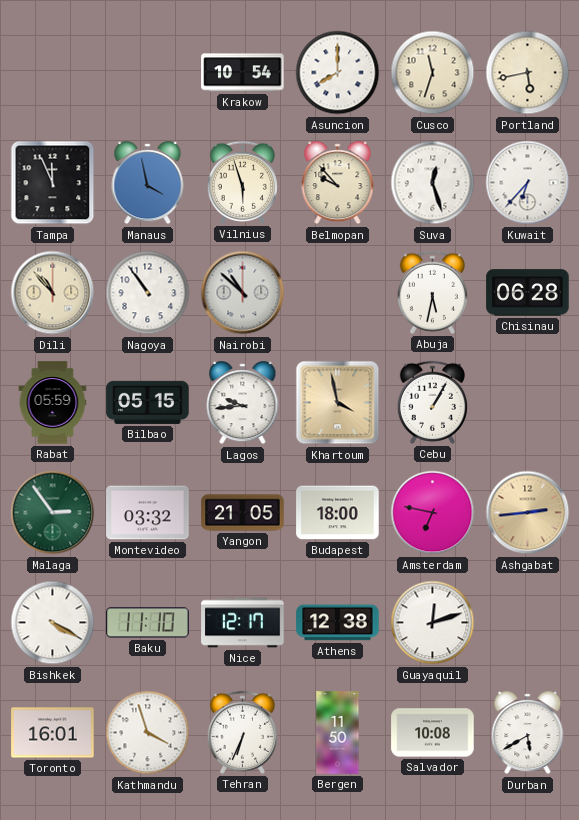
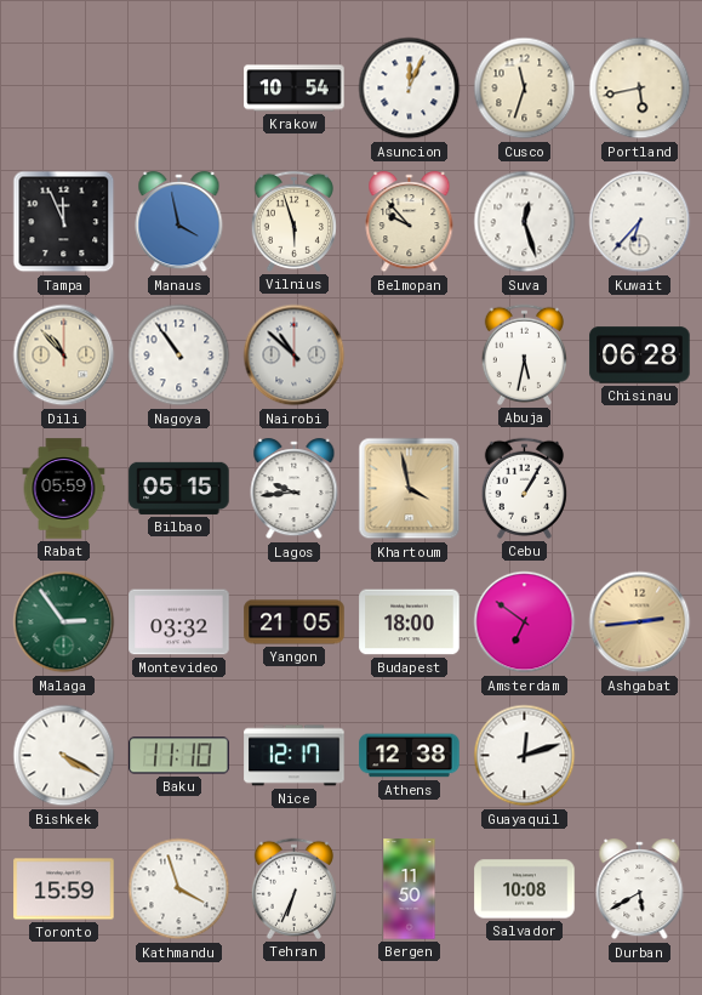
Asuncion: 8:00 -> 12:04
Amsterdam: 6:47 -> 6:51
Toronto: 16:01 -> 15:59
